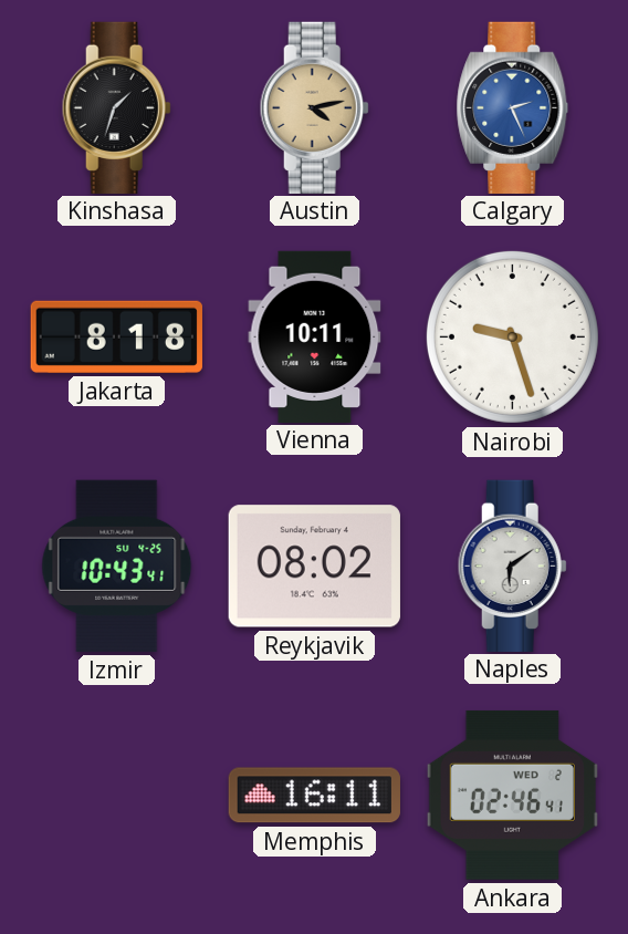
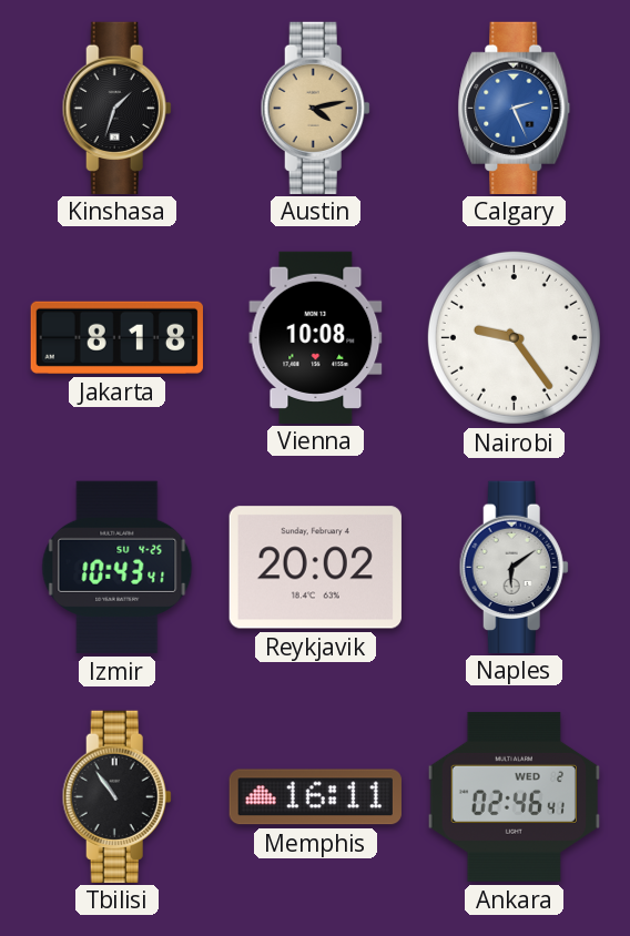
Vienna: 10:11 -> 10:08
Nairobi: 9:27 -> 9:24
Reykjavik: 08:02 -> 20:02
Tbilisi: none -> 10:54
